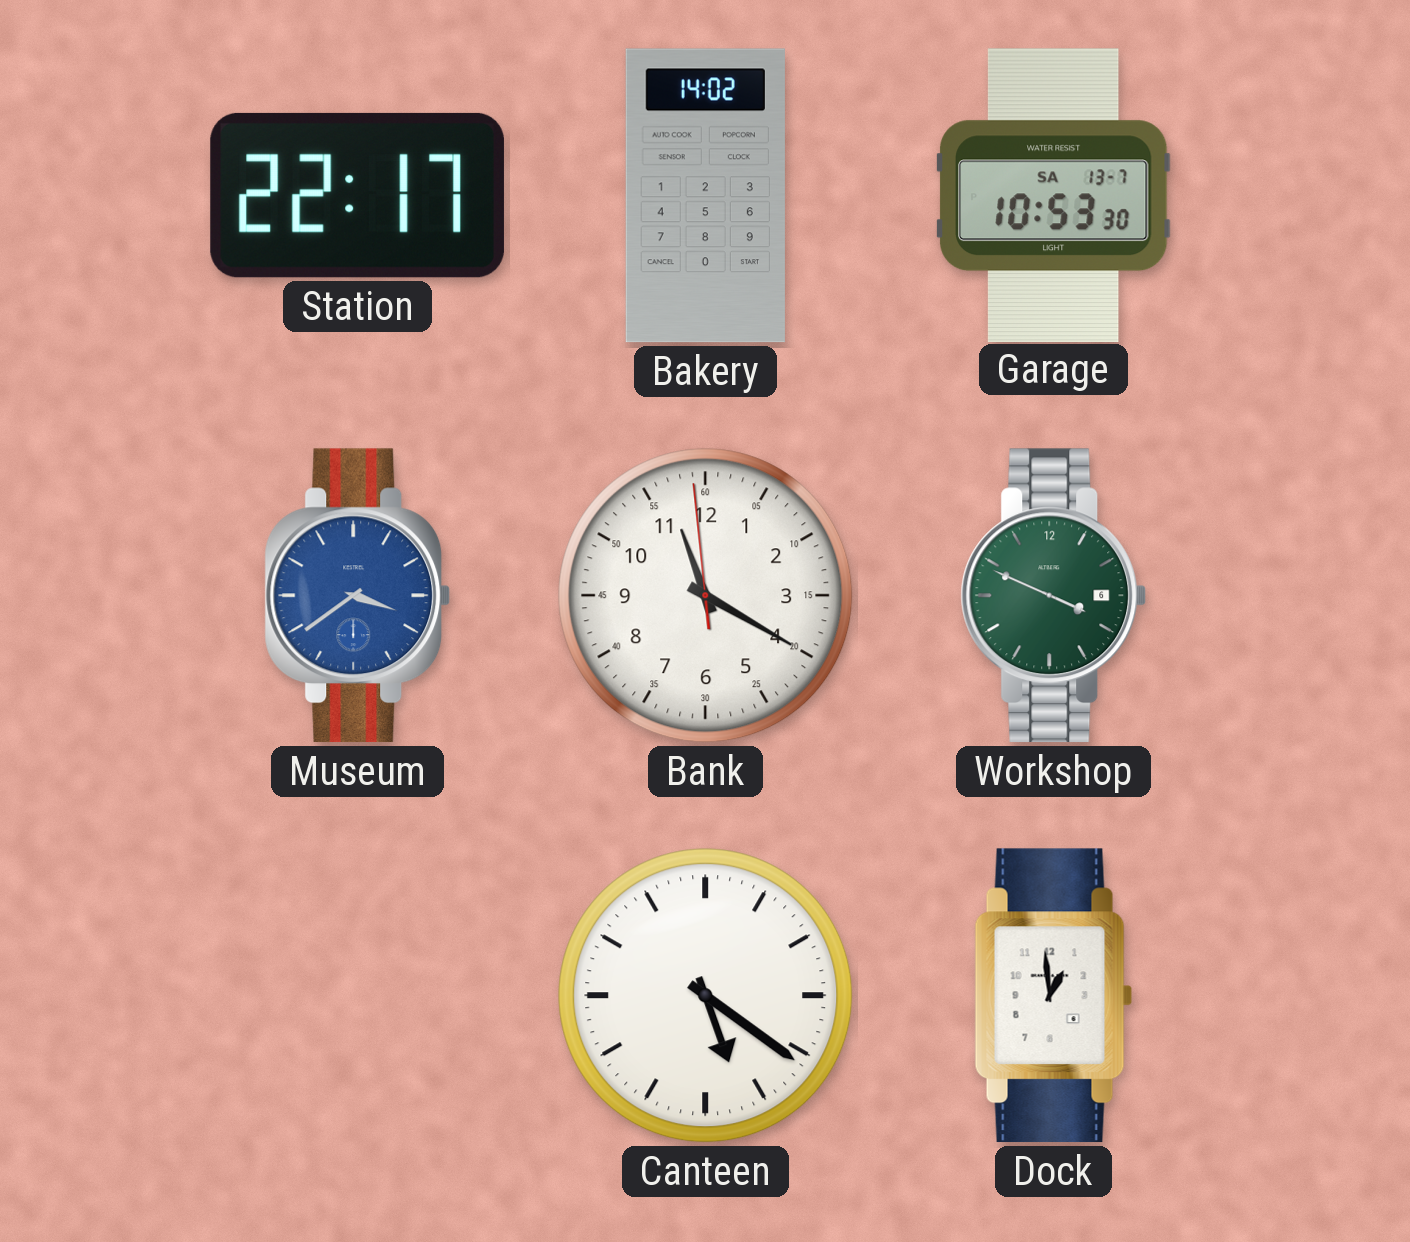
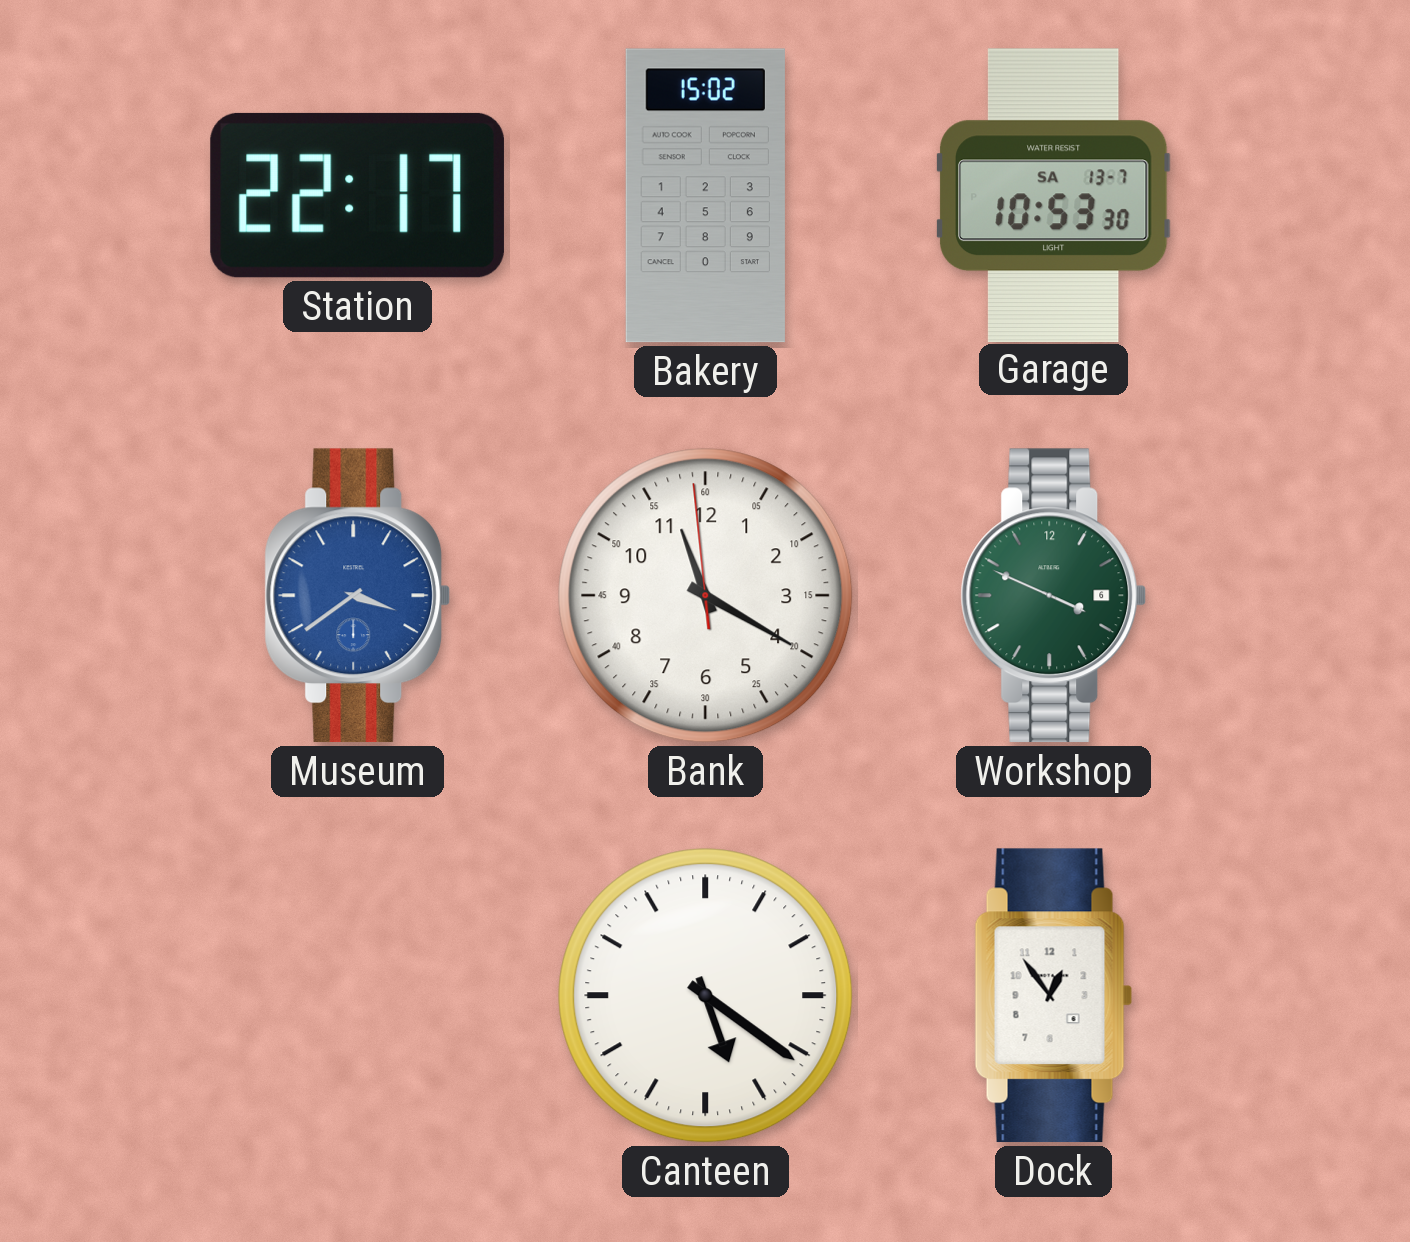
Bakery: 14:02 -> 15:02
Dock: 12:59 -> 12:54
